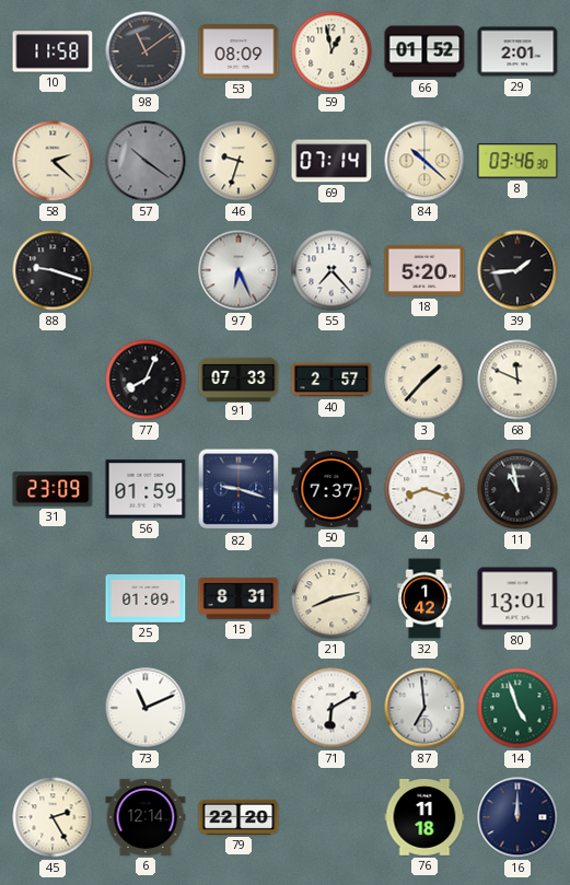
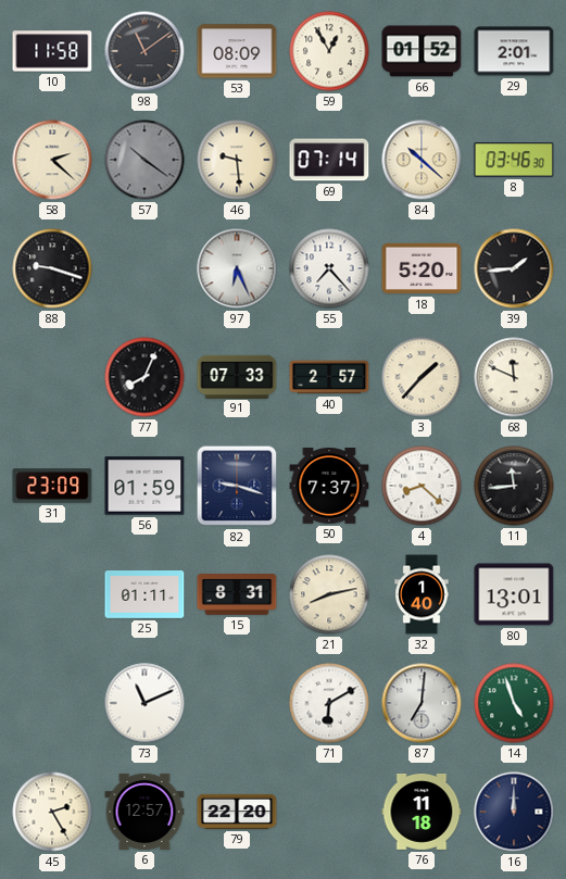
59: 12:58 -> 12:55
46: 9:33 -> 9:29
4: 8:18 -> 8:22
11: 10:58 -> 11:44
25: 01:09 -> 01:11
32: 1:42 -> 1:40
87: 6:59 -> 7:01
6: 12:14 -> 12:57
